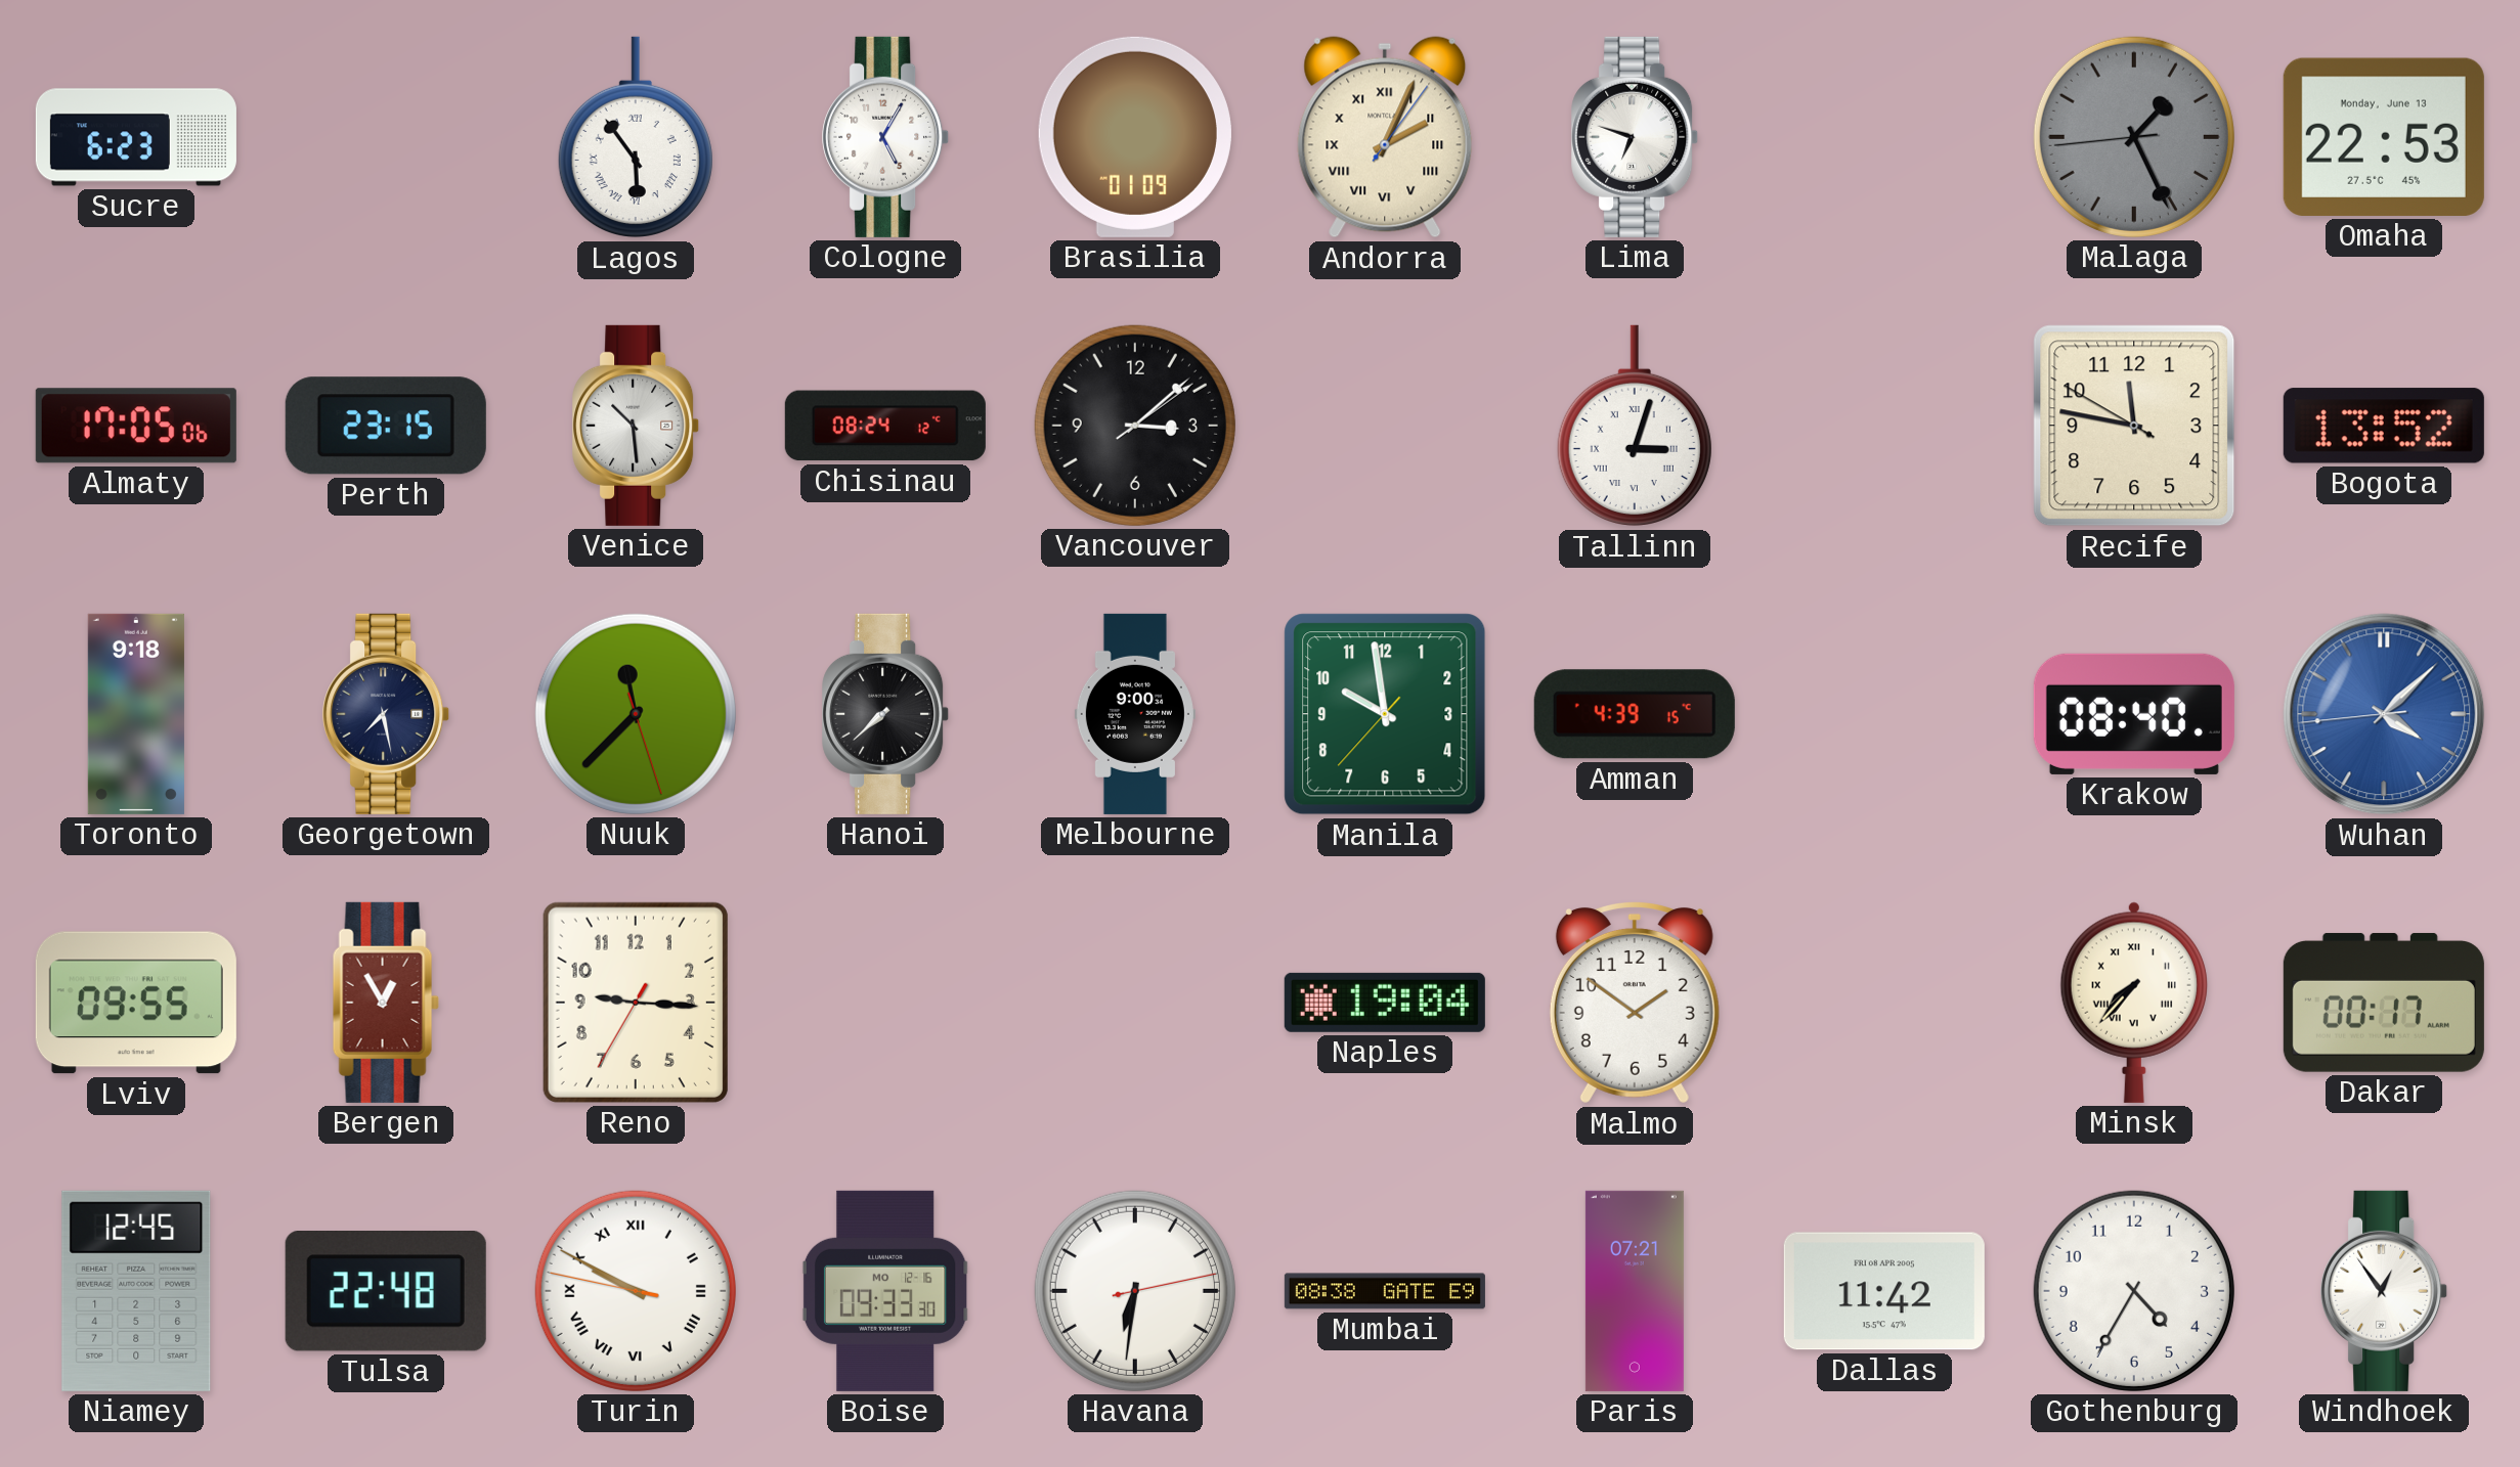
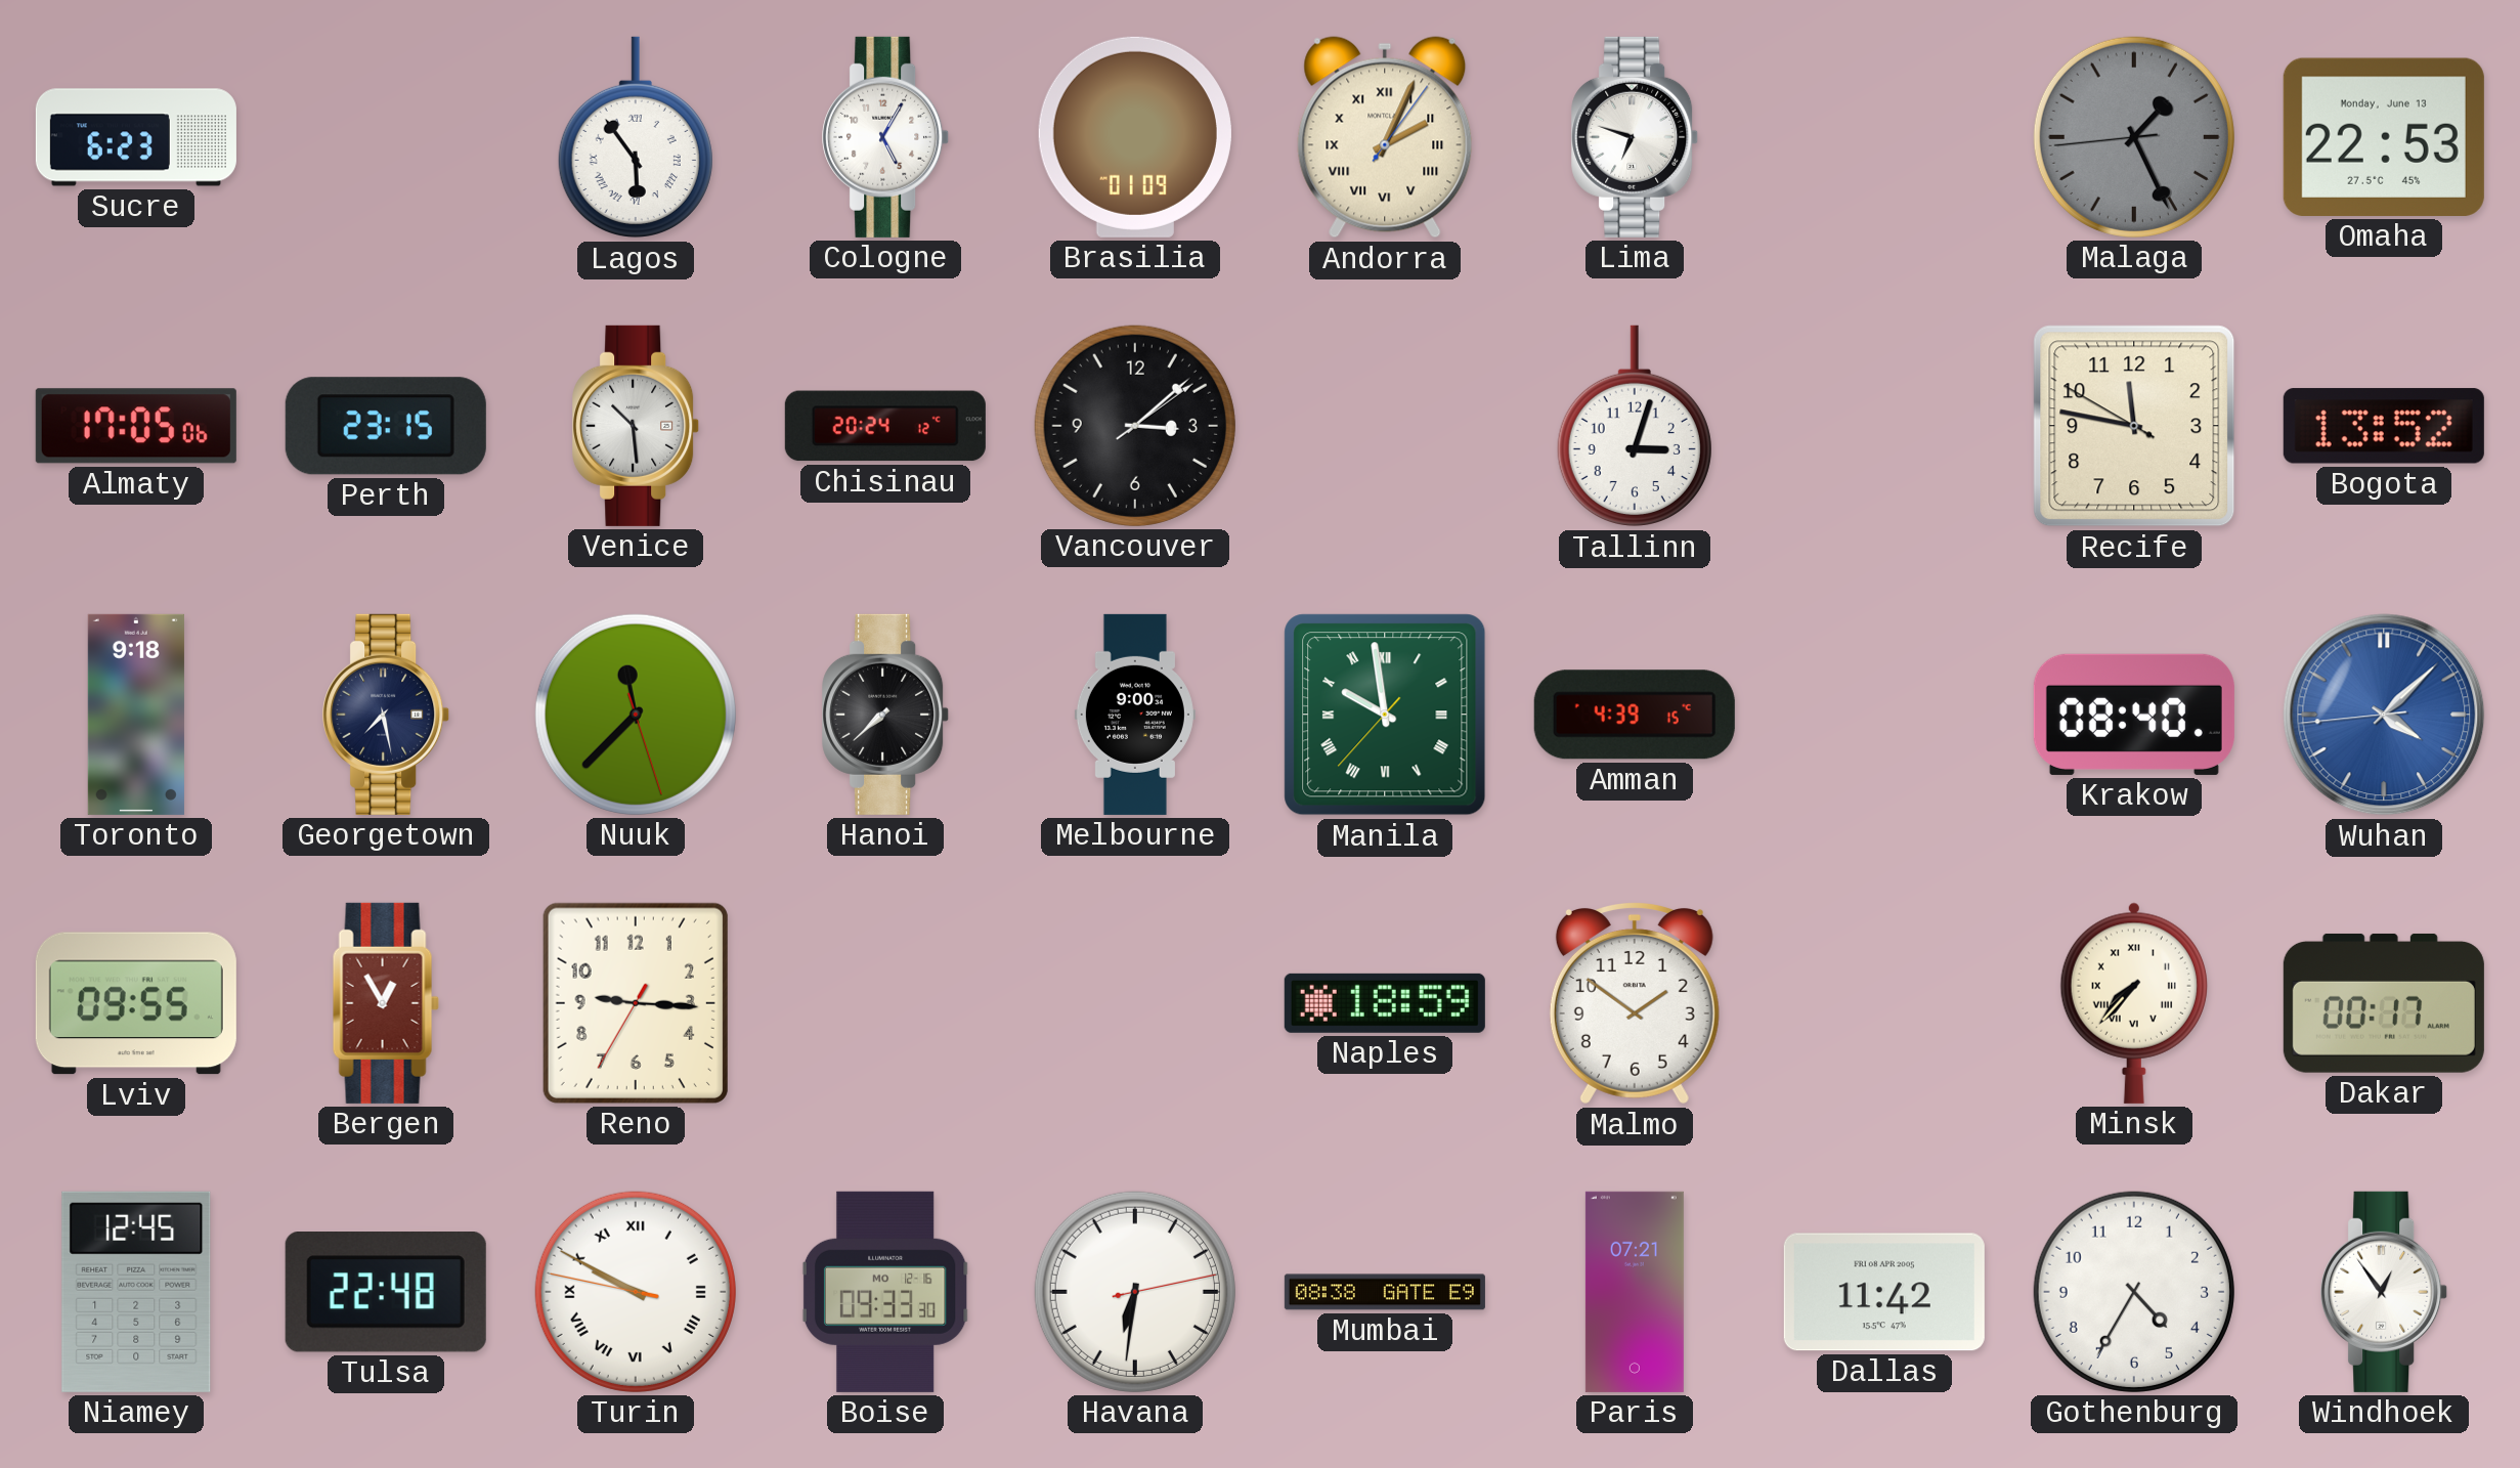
Chisinau: 08:24 -> 20:24
Tallinn numerals: Roman -> Arabic
Manila numerals: Arabic -> Roman
Naples: 19:04 -> 18:59
